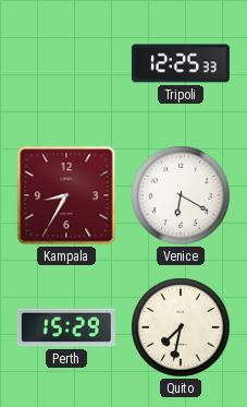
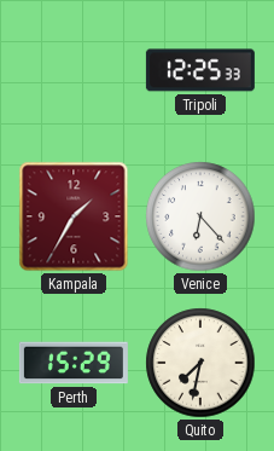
Kampala: 8:35 -> 1:35
Venice: 6:20 -> 6:23
